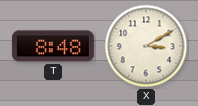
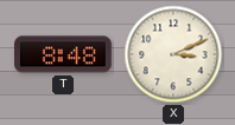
X: 3:10 -> 3:11
